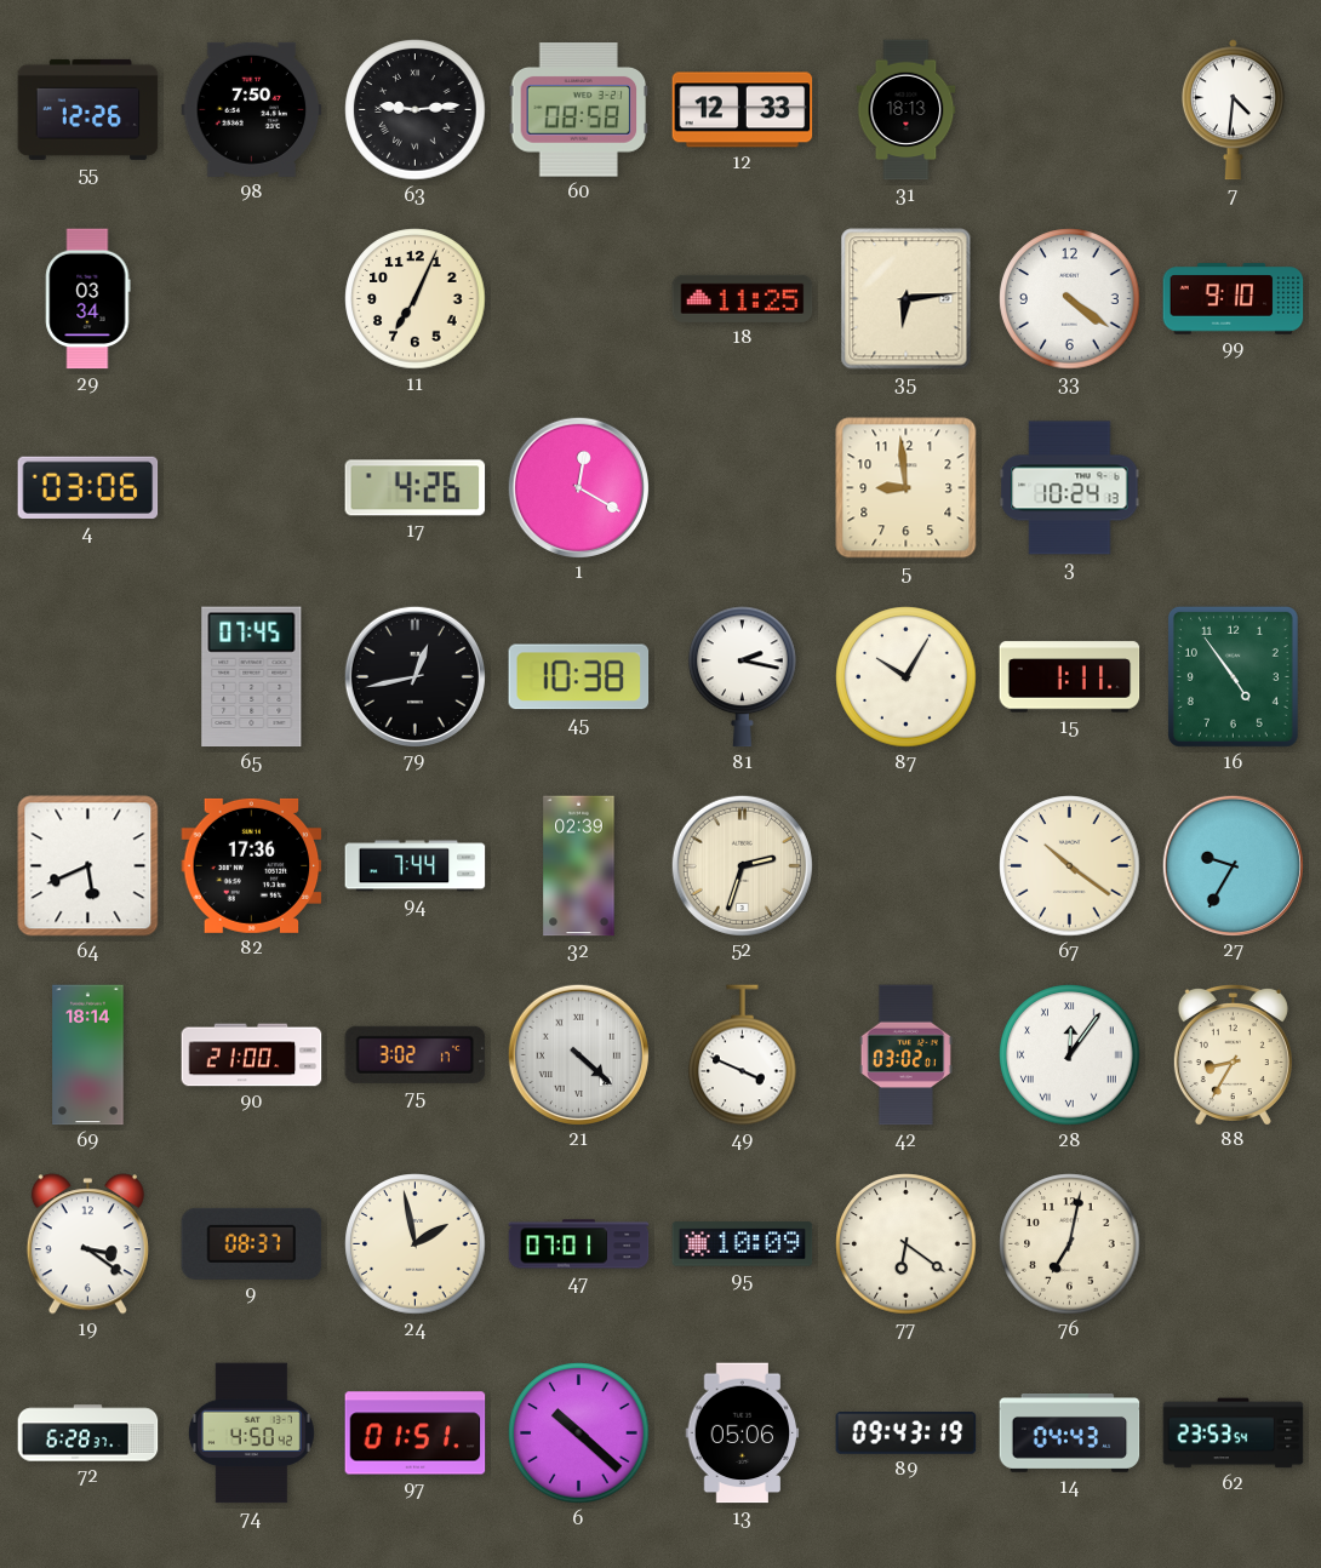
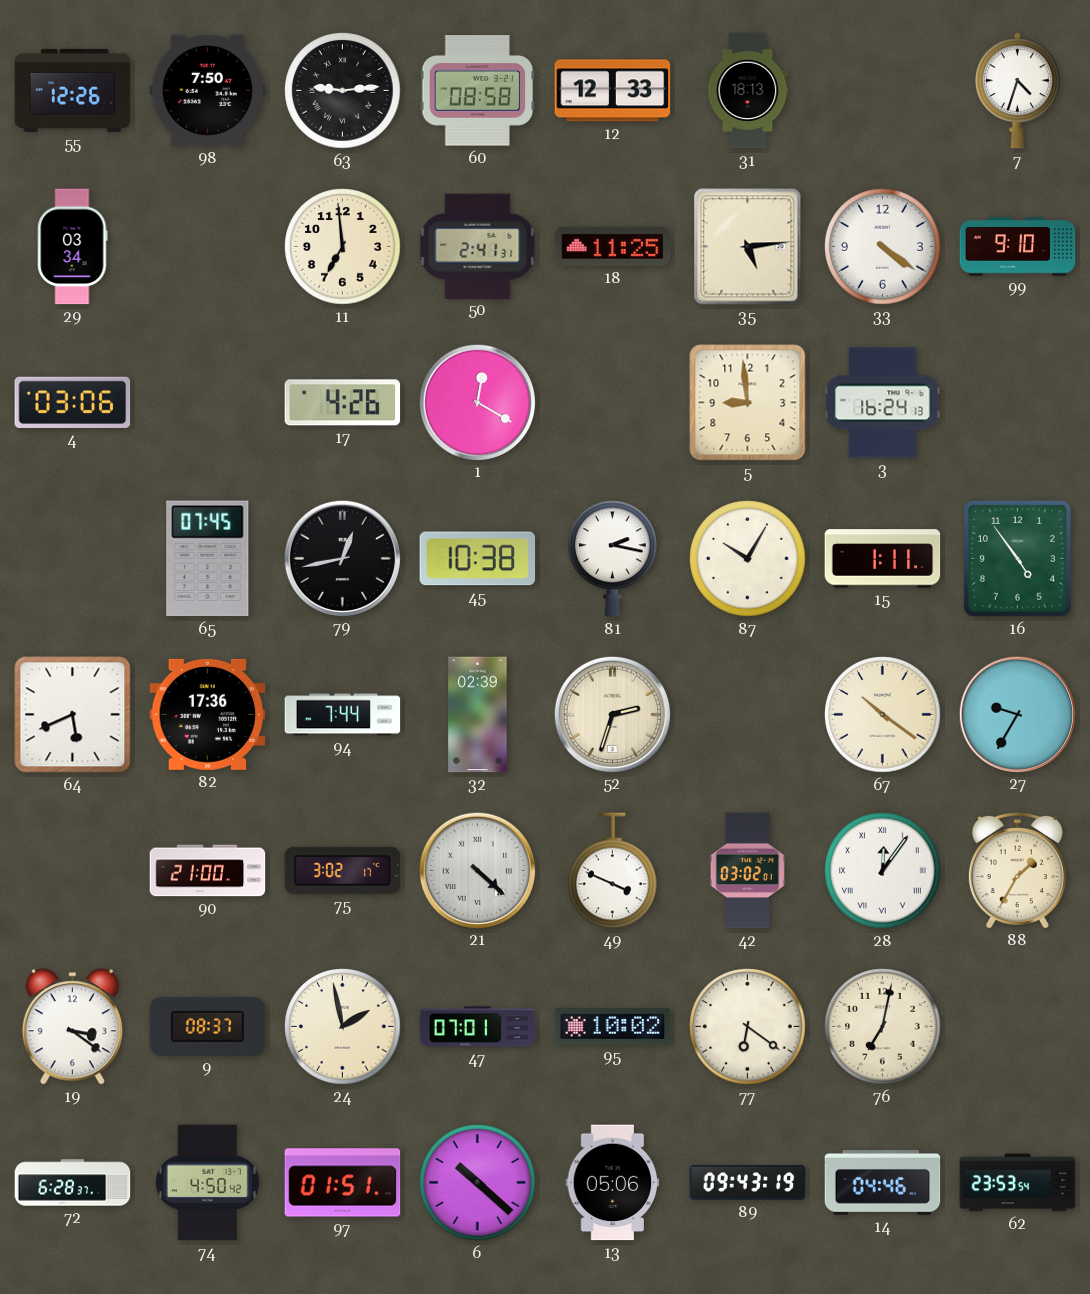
7: 4:31 -> 4:33
11: 7:04 -> 6:59
50: none -> 2:41
35: 6:14 -> 5:14
3: 10:24 -> 16:24
69: 18:14 -> none
88: 8:35 -> 1:35
95: 10:09 -> 10:02
14: 04:43 -> 04:46
